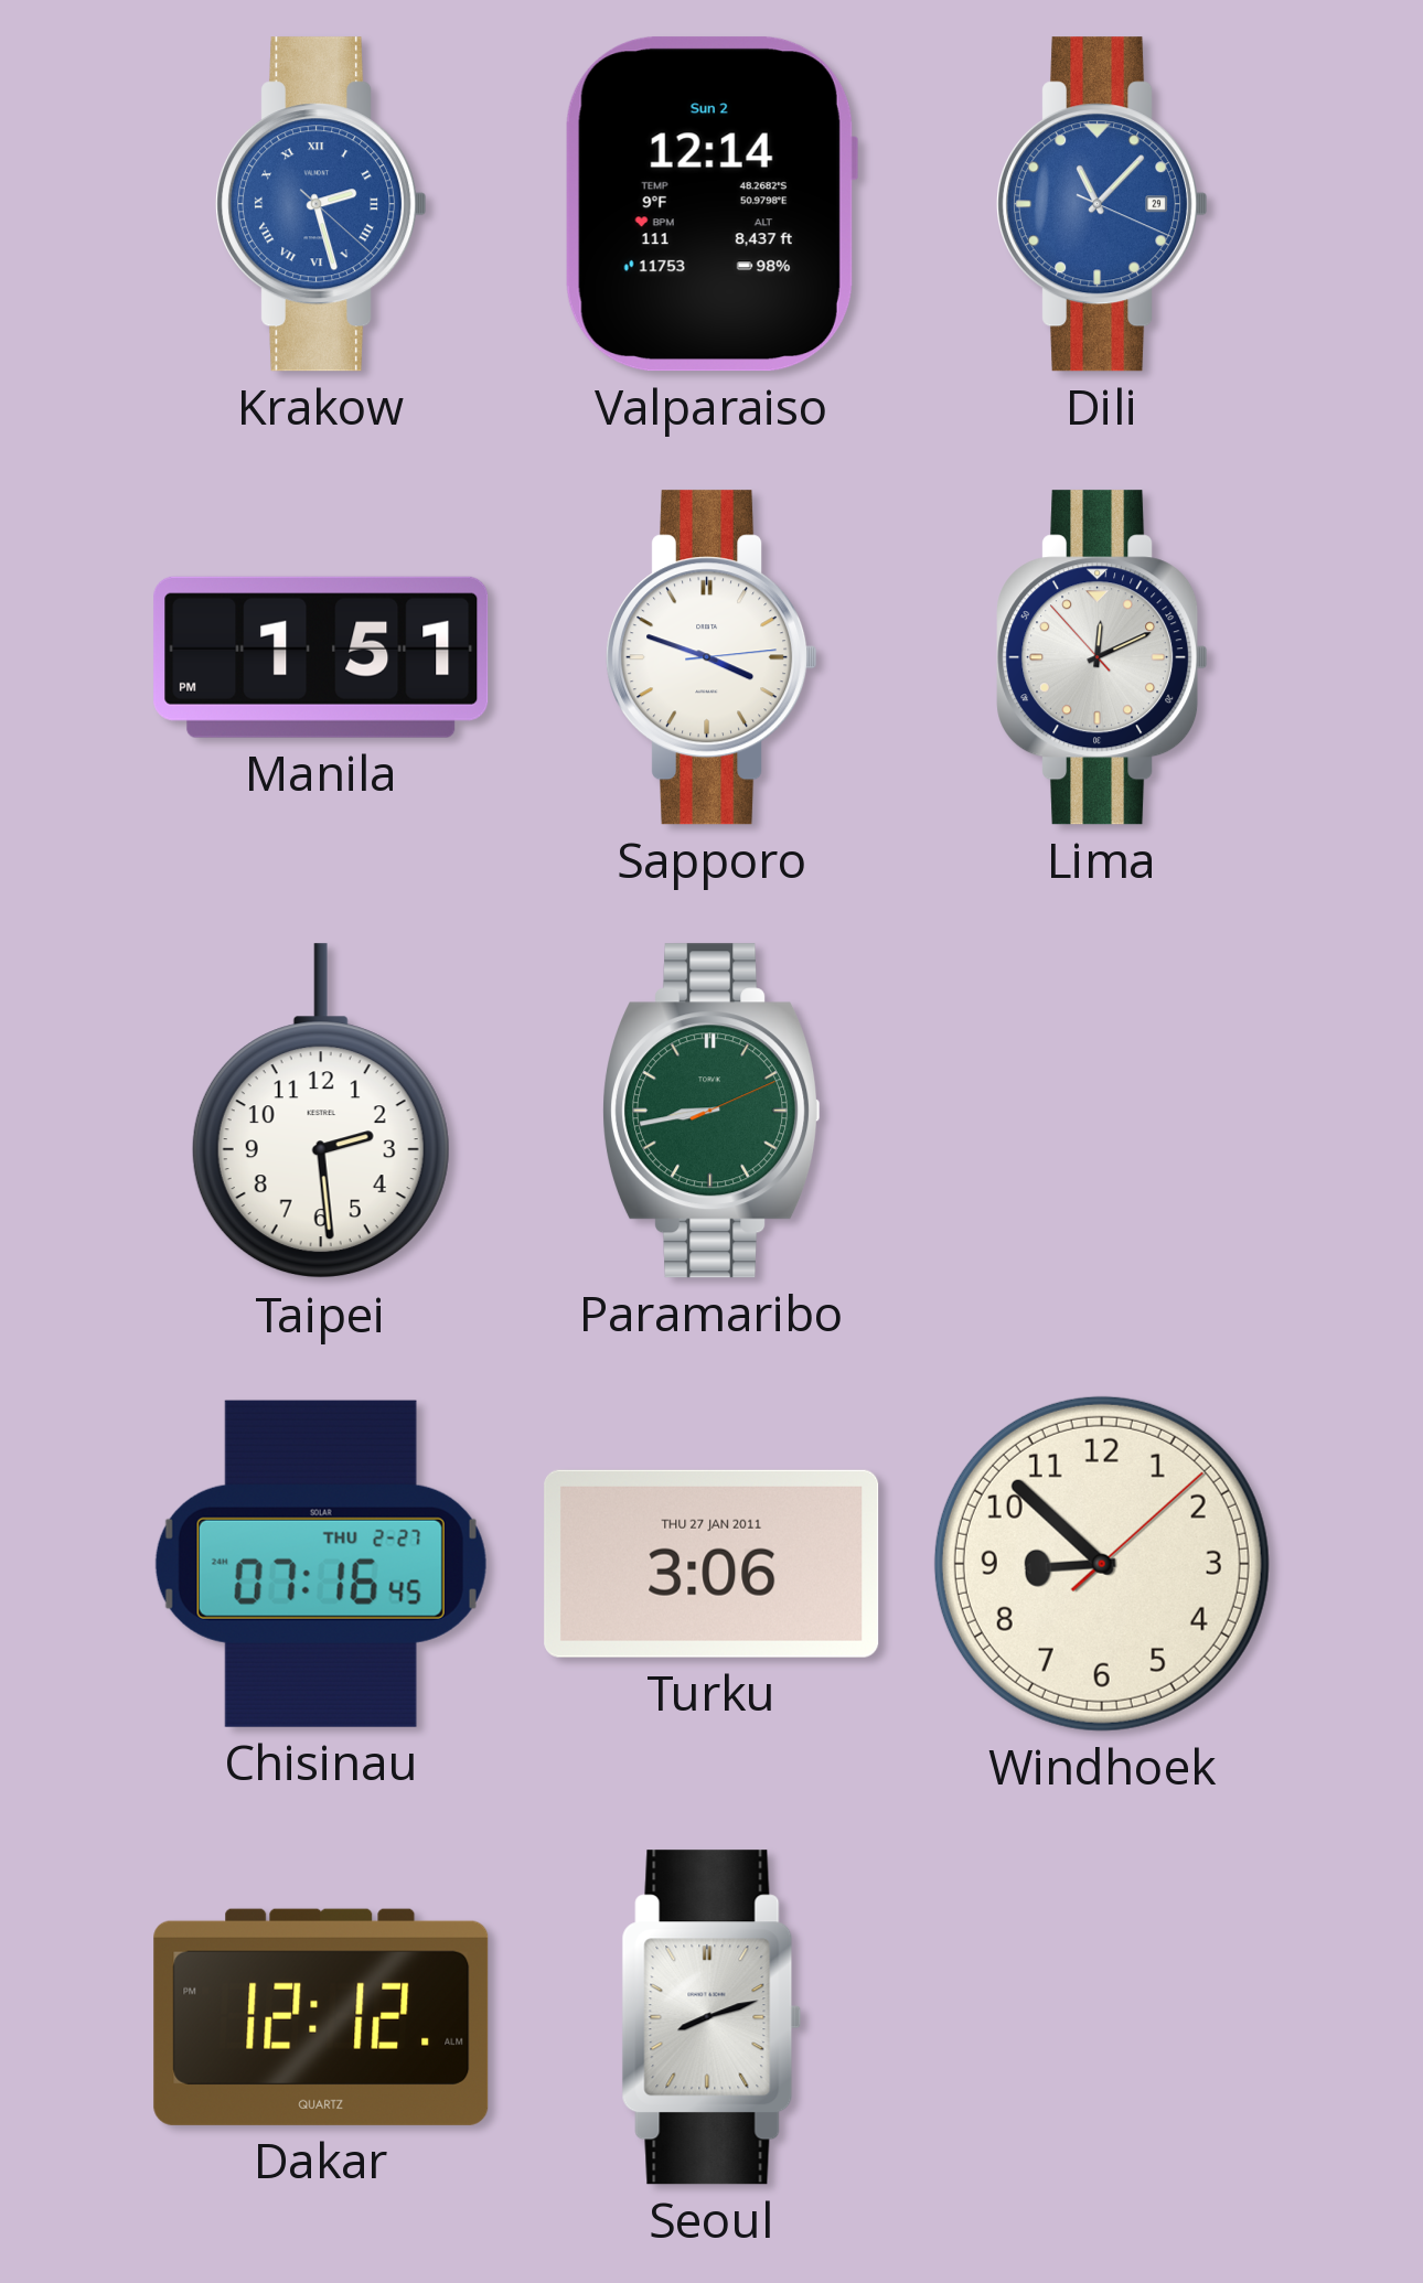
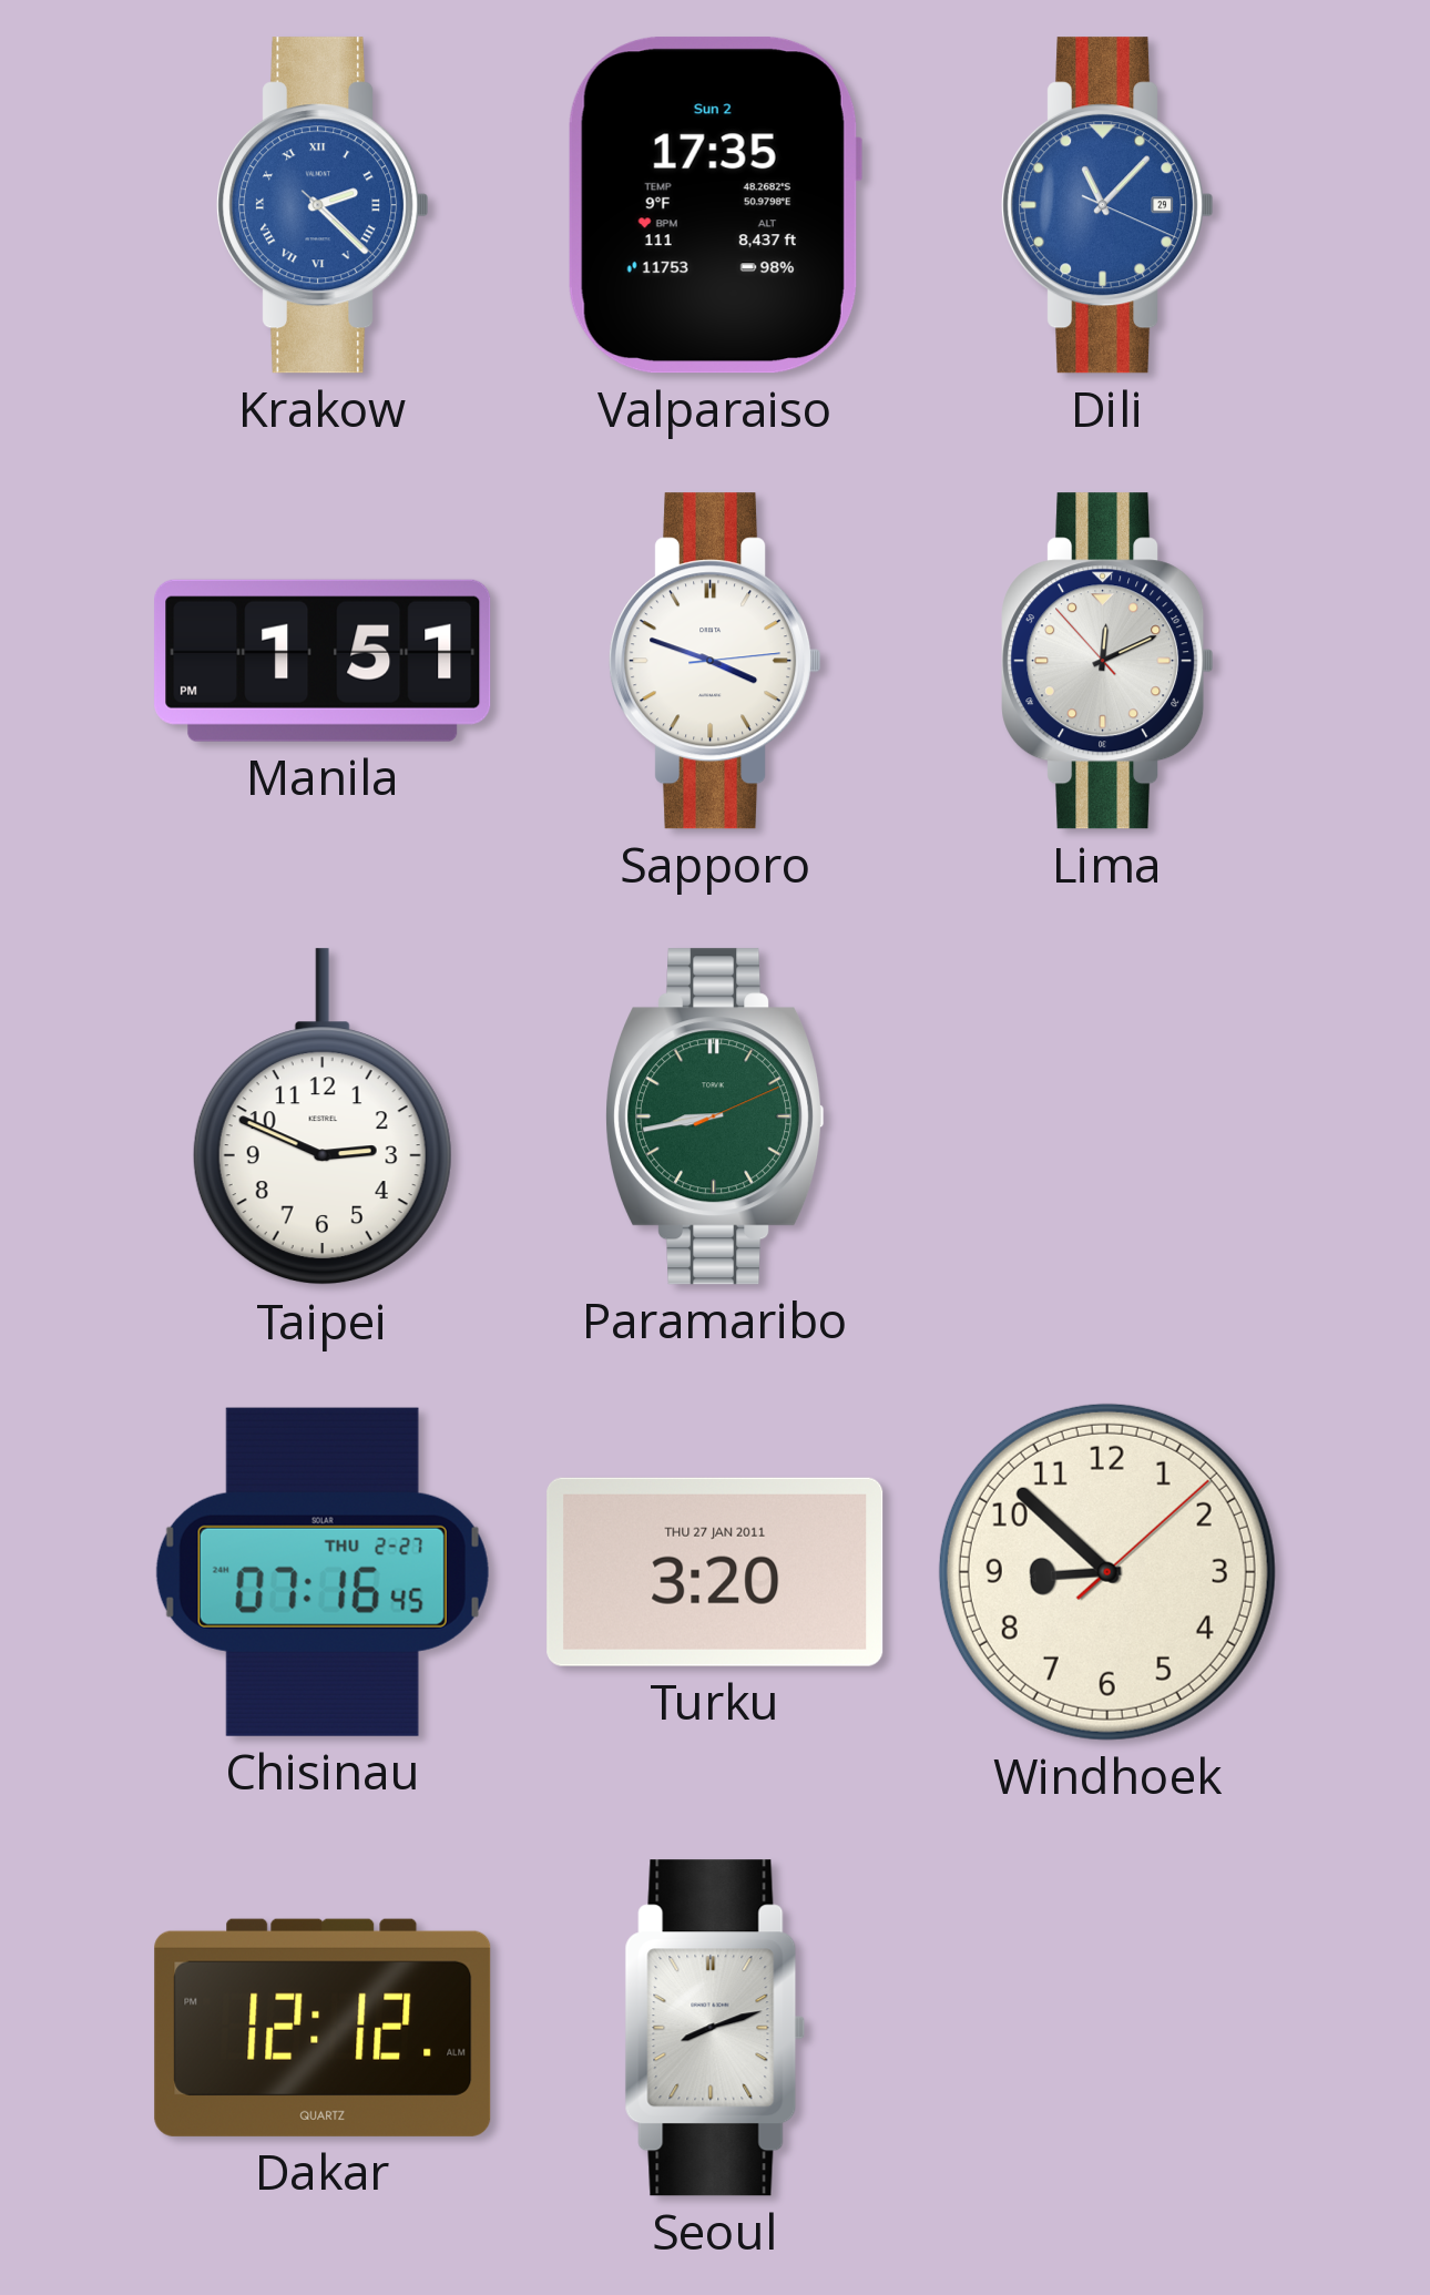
Krakow: 2:27 -> 2:22
Valparaiso: 12:14 -> 17:35
Taipei: 2:29 -> 2:49
Turku: 3:06 -> 3:20
